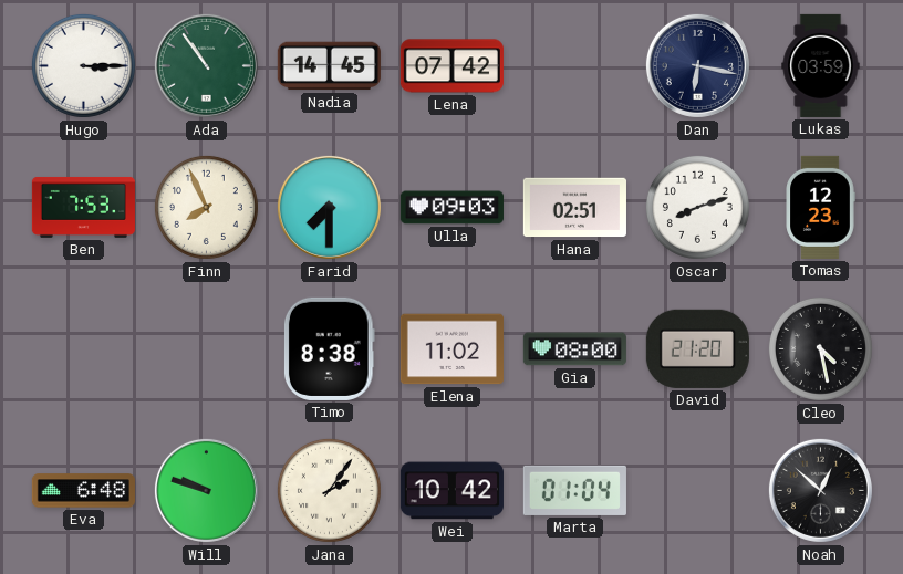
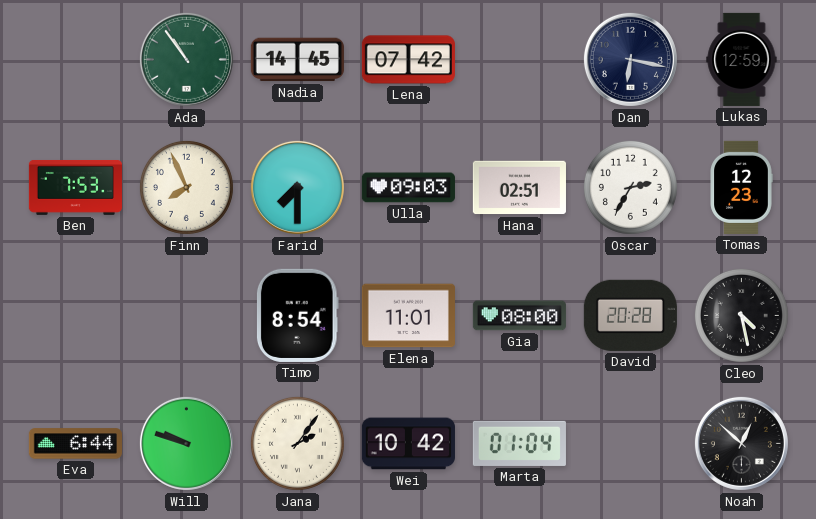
Hugo: 3:15 -> none
Lukas: 03:59 -> 12:59
Oscar: 8:12 -> 2:35
Timo: 8:38 -> 8:54
Elena: 11:02 -> 11:01
David: 21:20 -> 20:28
Eva: 6:48 -> 6:44
